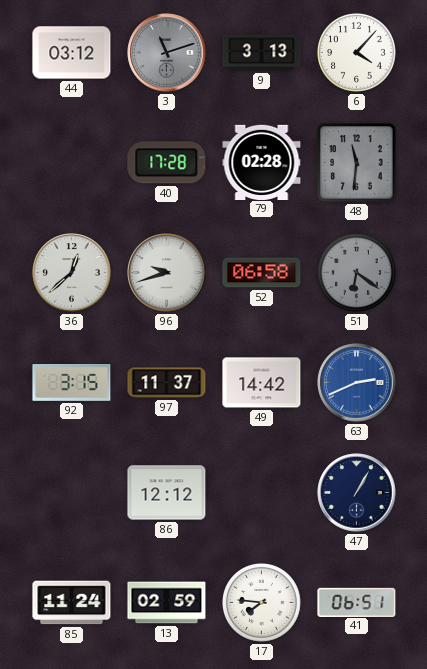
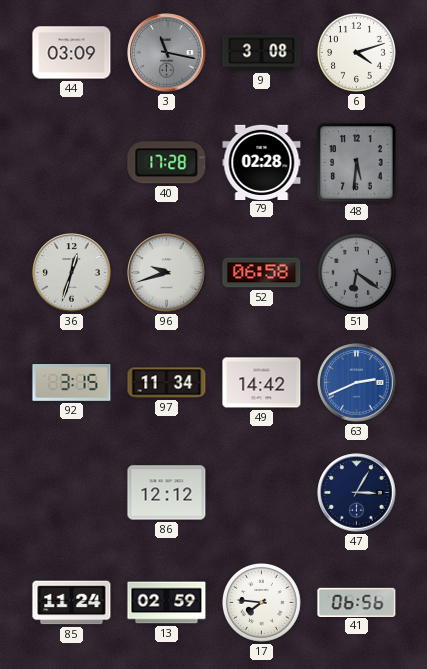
44: 03:12 -> 03:09
3: 11:12 -> 11:17
9: 3:13 -> 3:08
6: 4:07 -> 4:12
48: 11:31 -> 5:31
36: 12:38 -> 12:33
97: 11:37 -> 11:34
47: 1:05 -> 3:05
41: 06:51 -> 06:56
